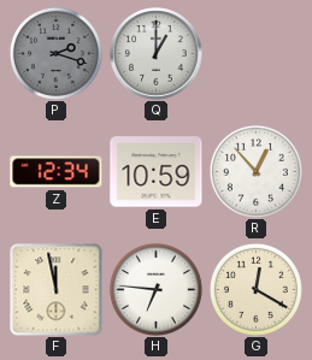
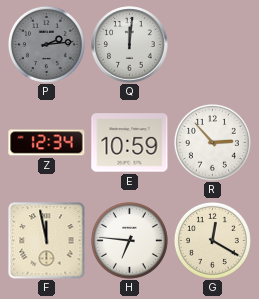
P: 2:18 -> 2:14
Q: 1:00 -> 12:01
R: 12:53 -> 2:53
